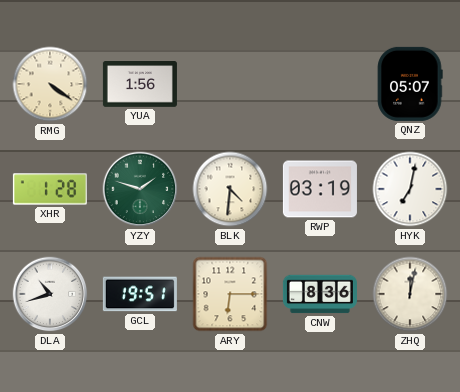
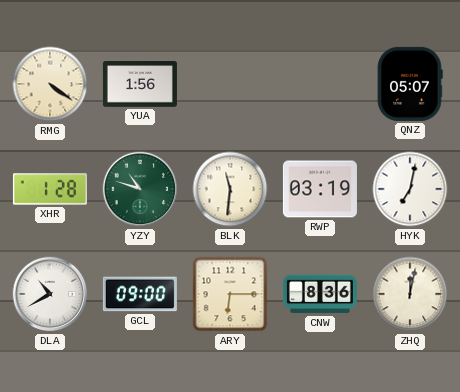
YZY: 1:48 -> 10:48
BLK: 4:31 -> 11:31
DLA: 10:42 -> 10:40
GCL: 19:51 -> 09:00
